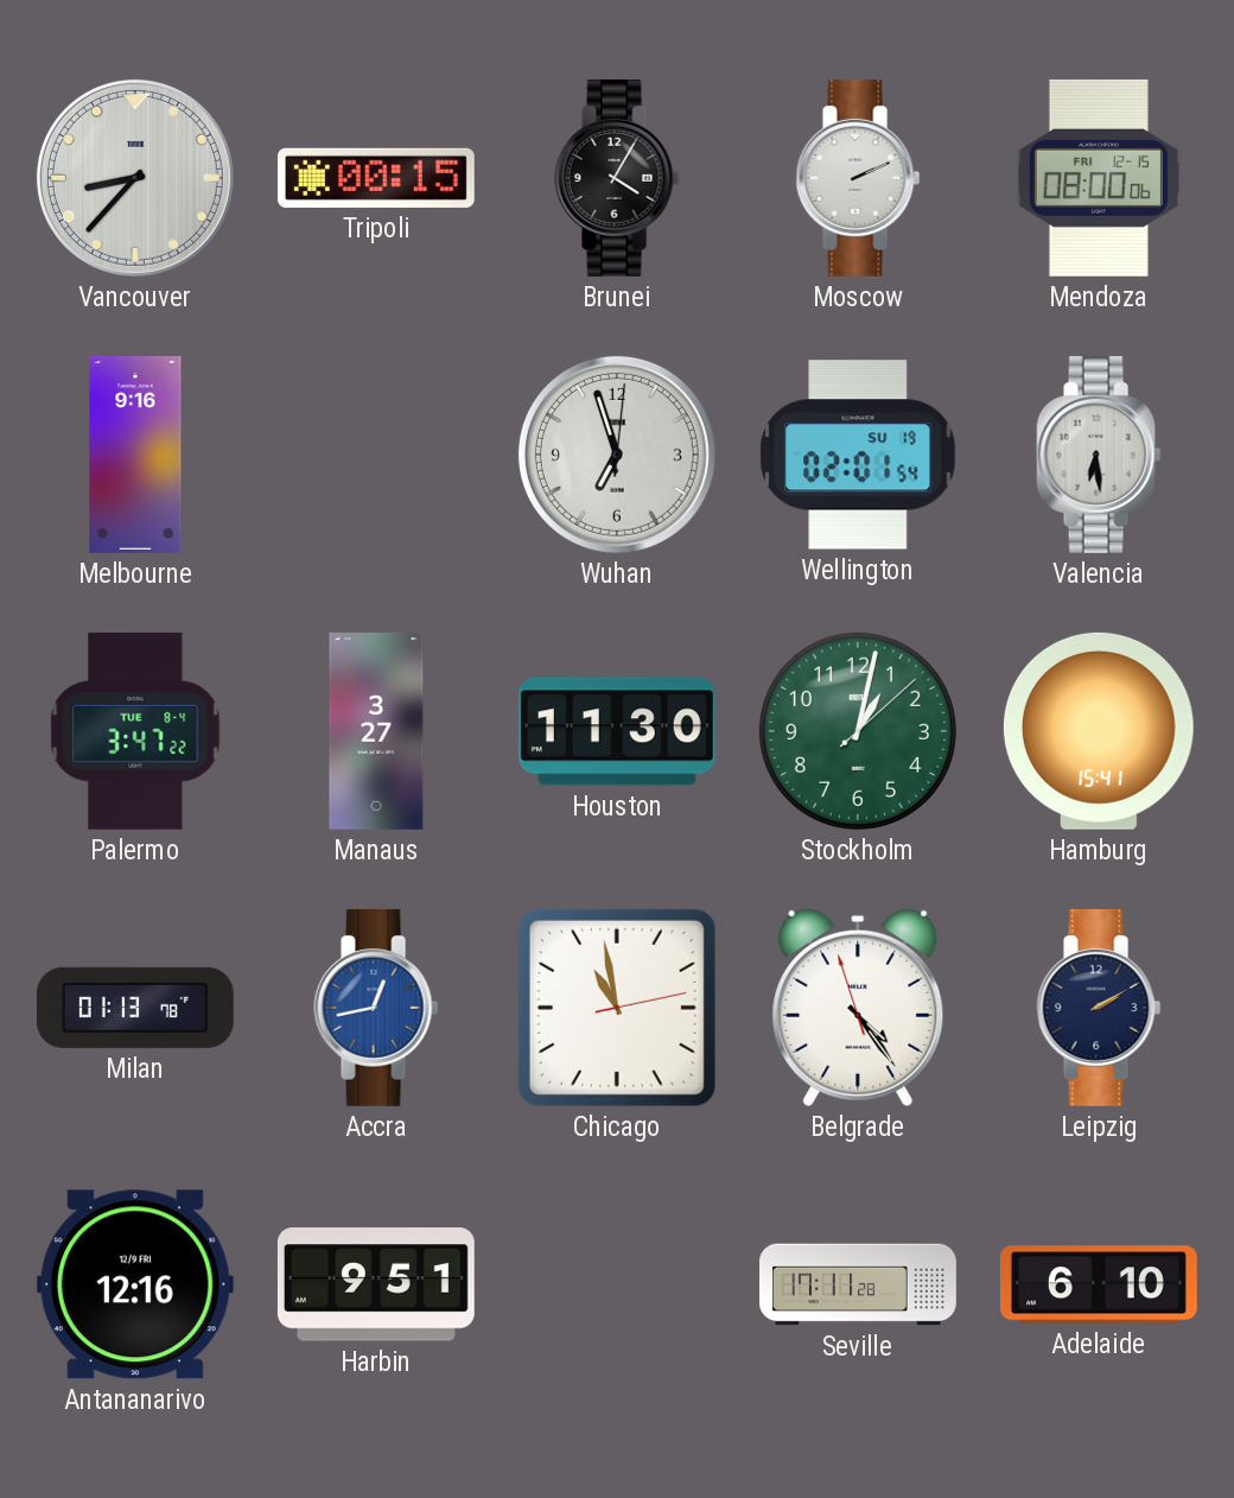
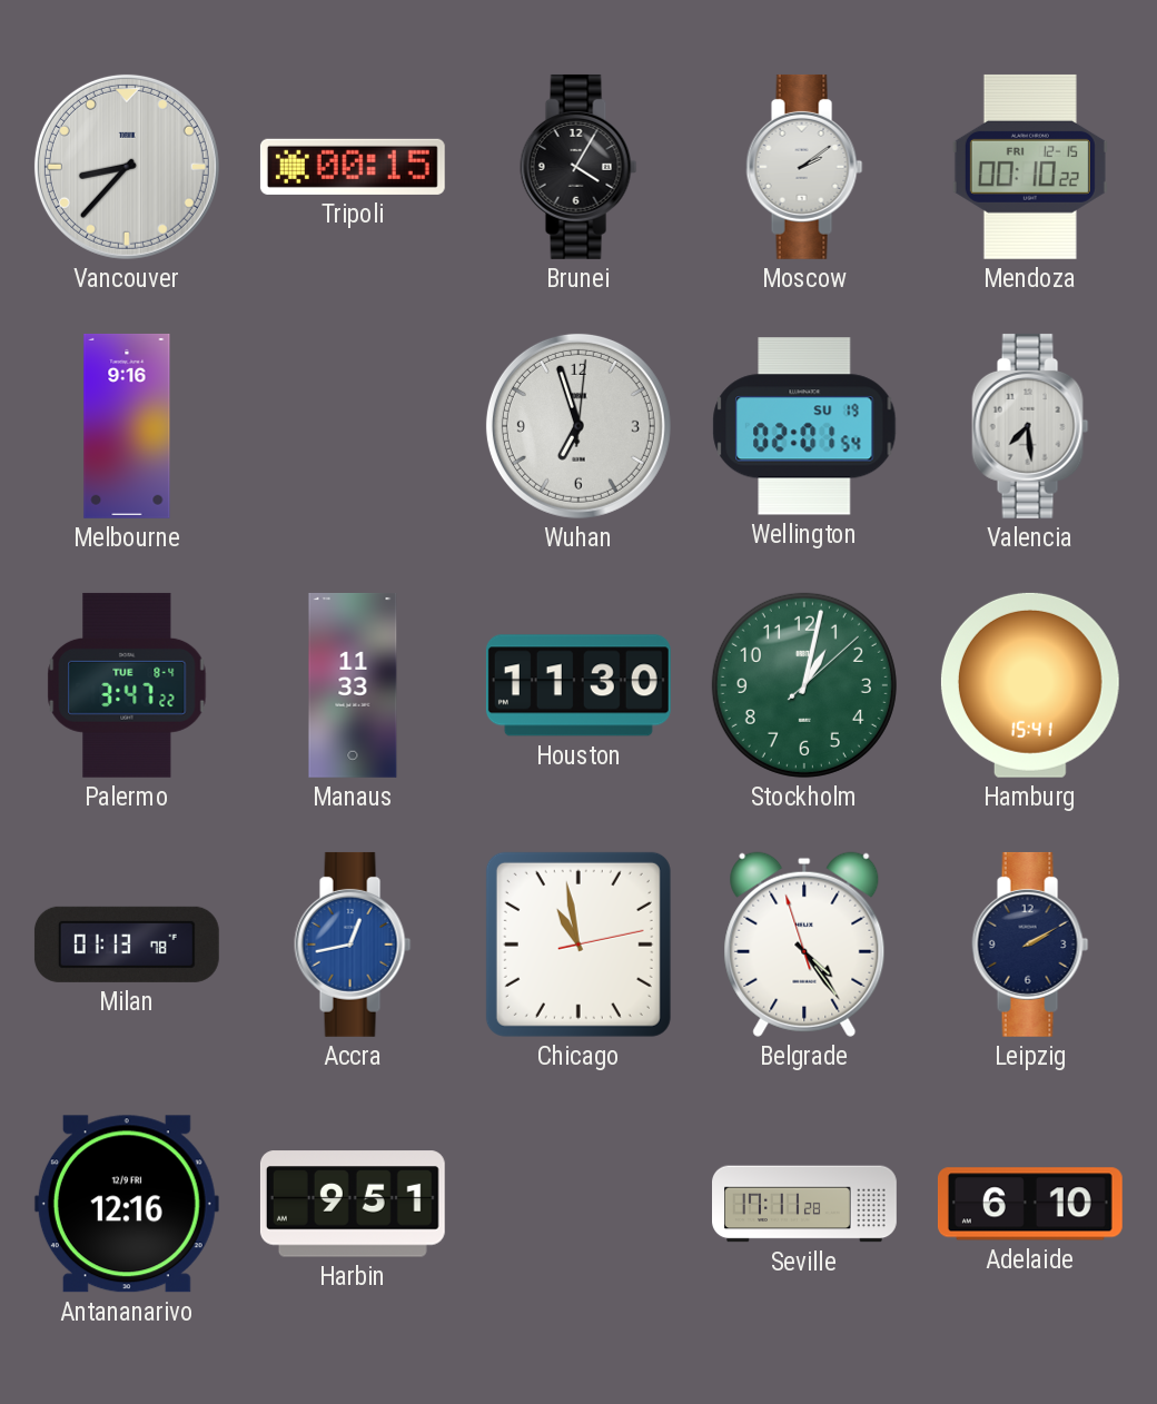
Moscow: 2:11 -> 2:09
Mendoza: 08:00 -> 00:10
Valencia: 6:29 -> 7:29
Manaus: 3:27 -> 11:33
